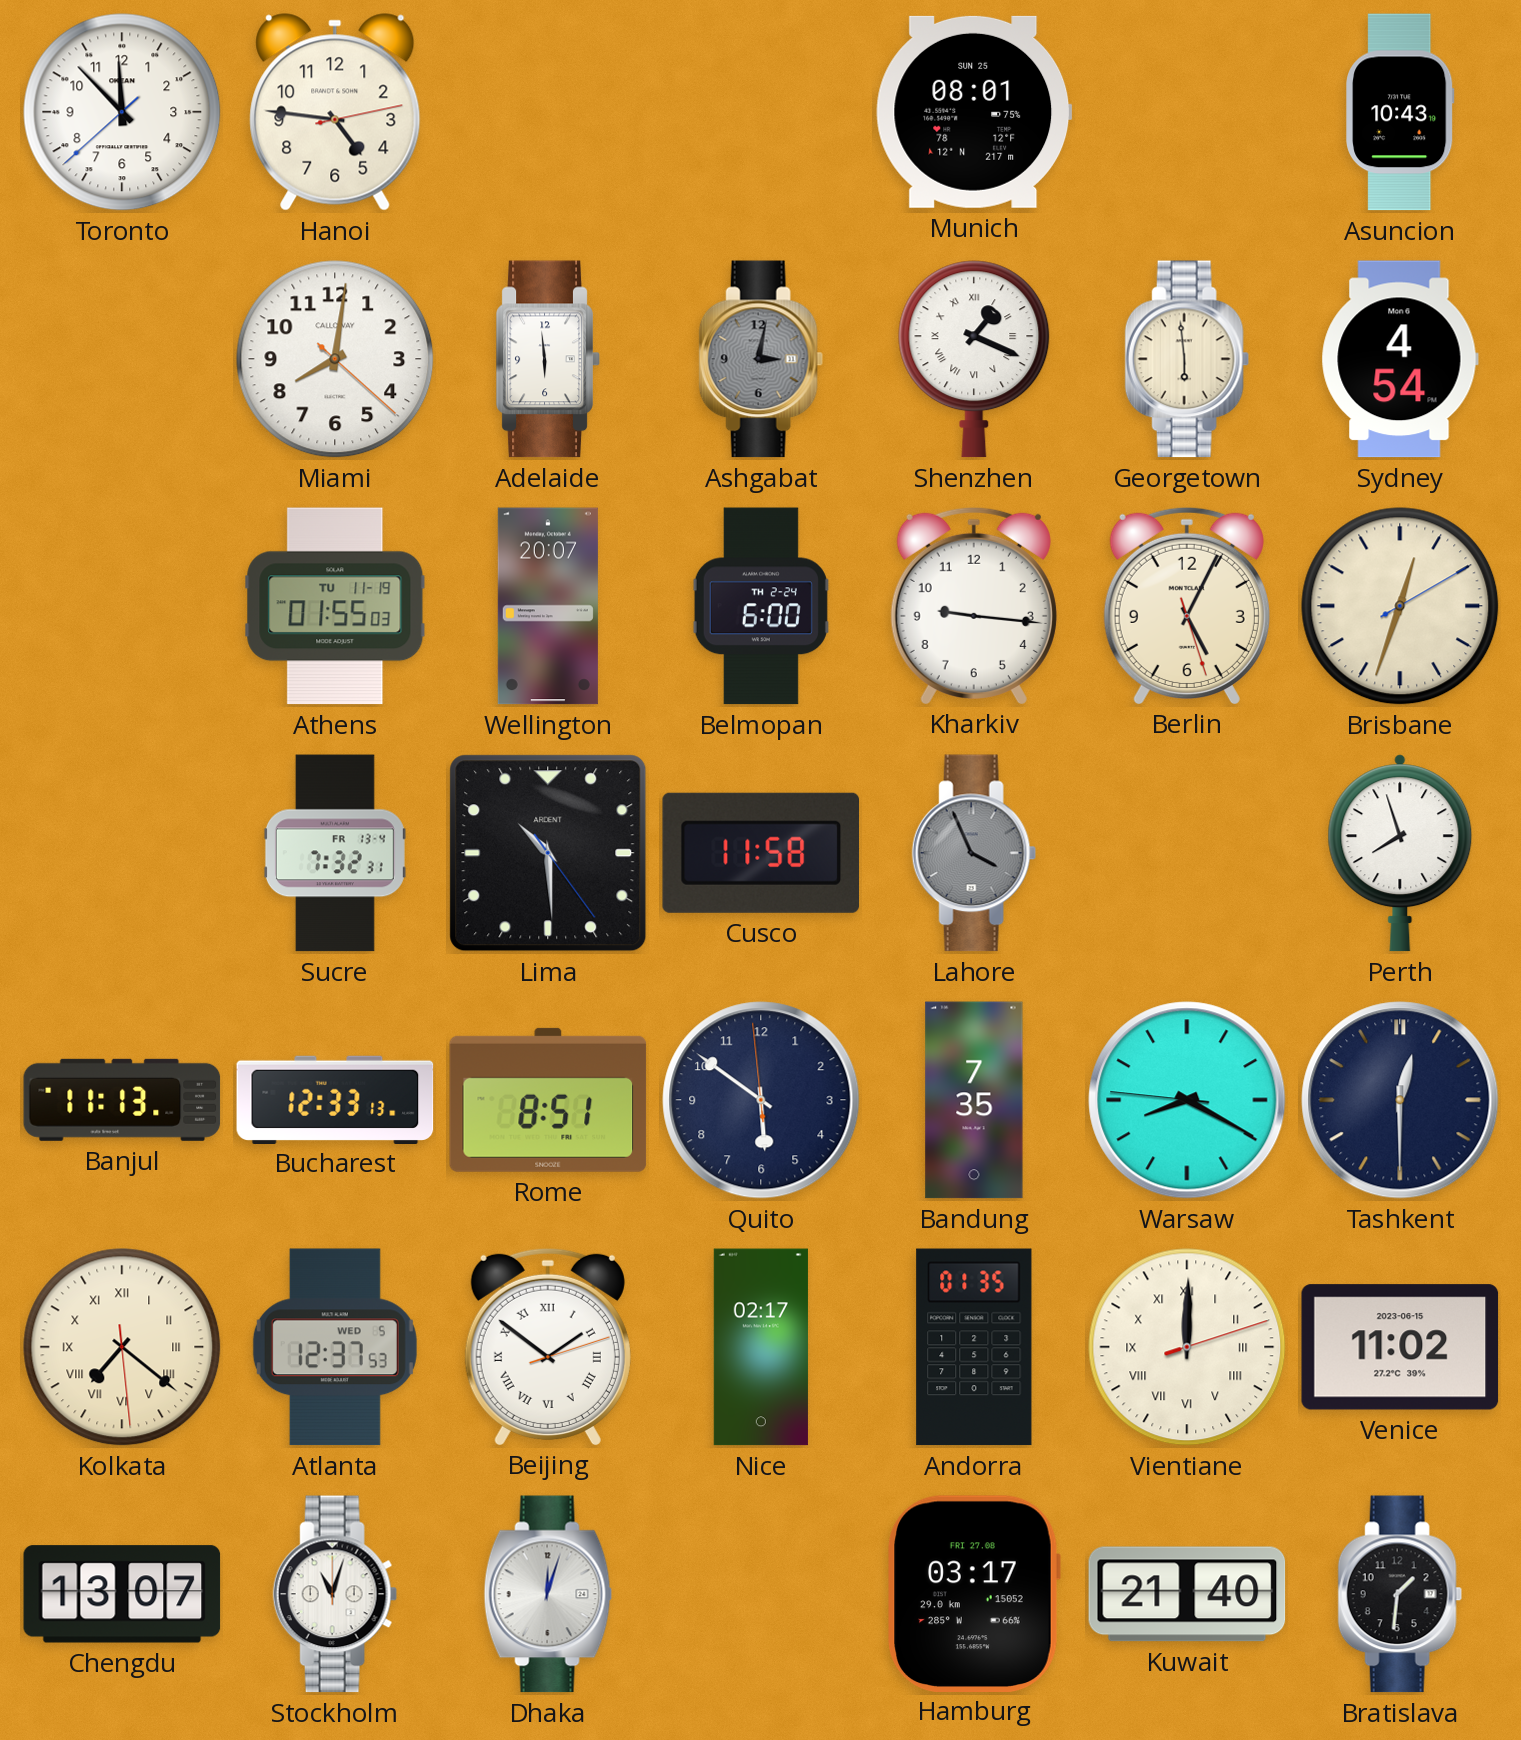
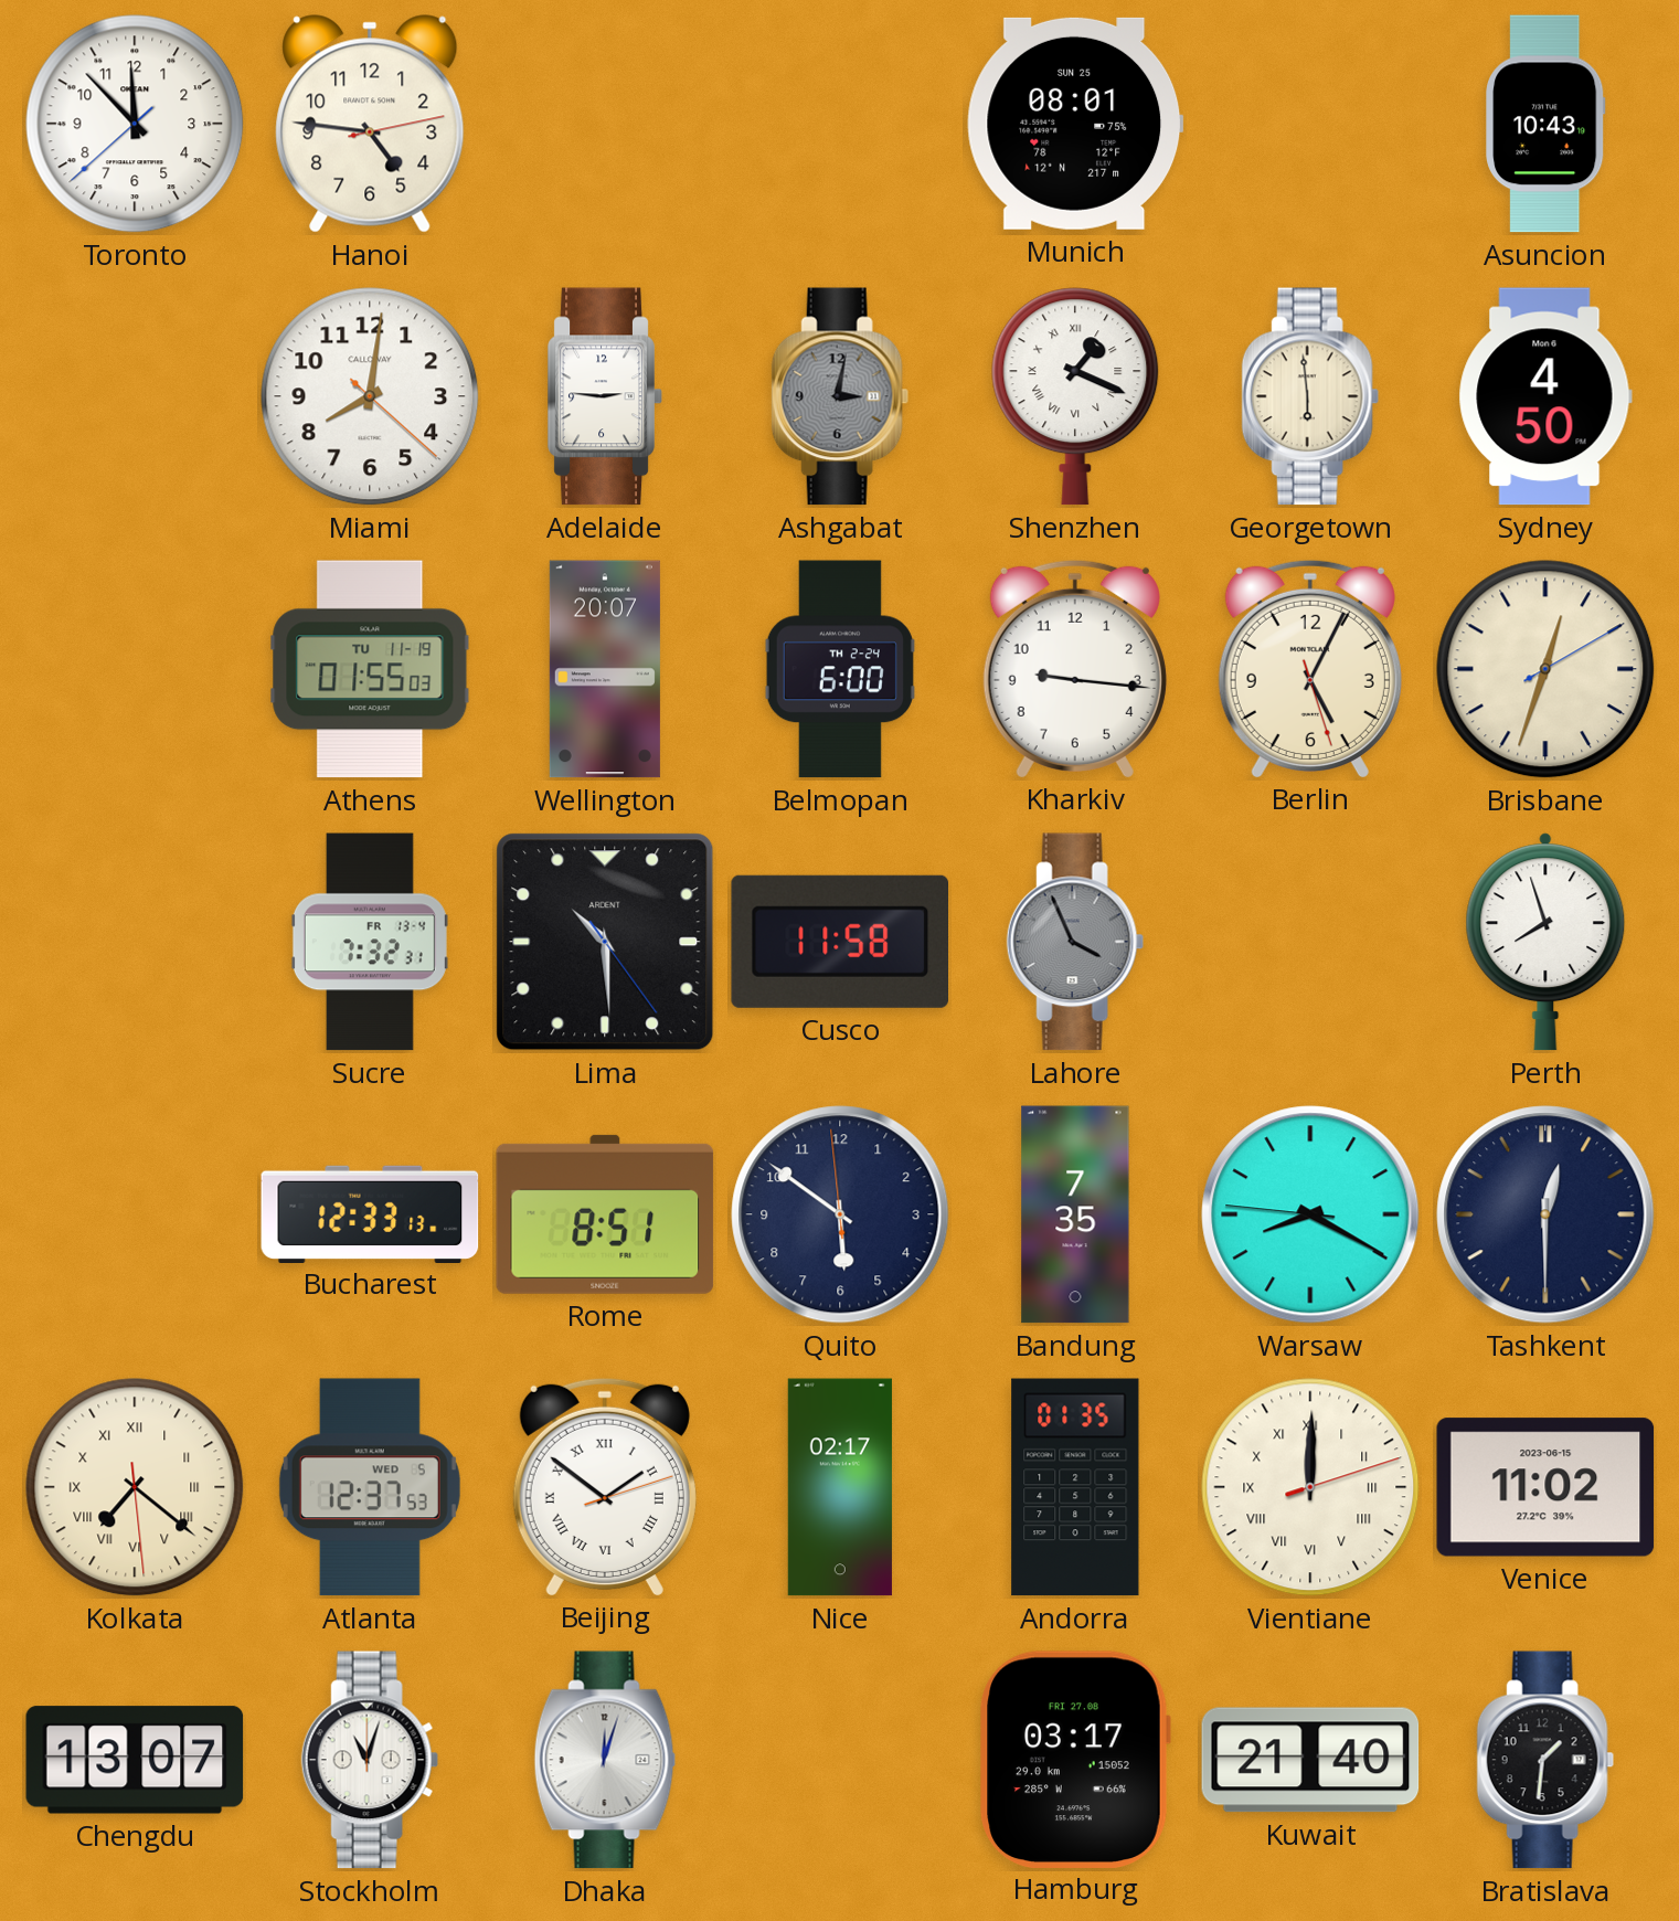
Adelaide: 5:59 -> 2:46
Sydney: 4:54 -> 4:50
Banjul: 11:13 -> none
